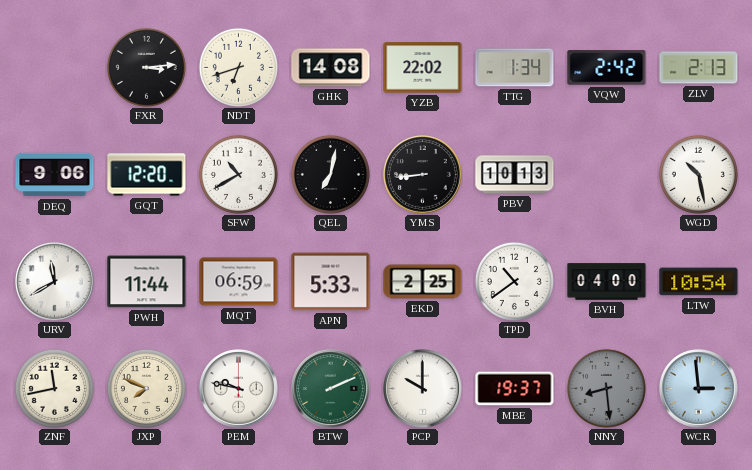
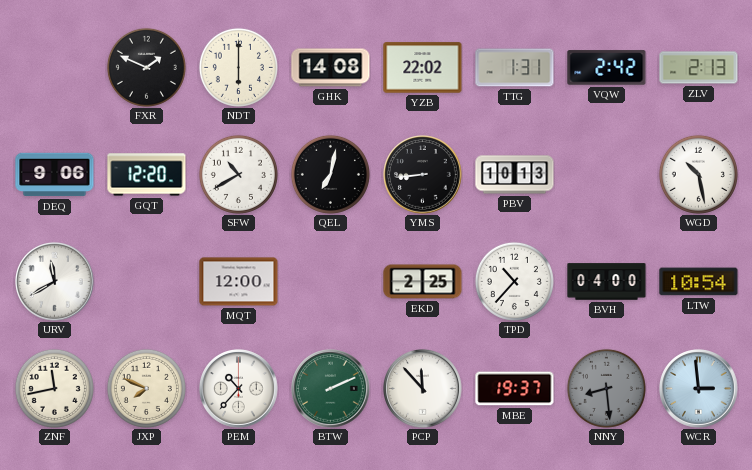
FXR: 3:14 -> 1:49
NDT: 6:42 -> 6:00
TTG: 1:34 -> 1:31
PWH: 11:44 -> none
MQT: 06:59 -> 12:00
APN: 5:33 -> none
TPD: 10:39 -> 10:37
PEM: 9:47 -> 10:37
PCP: 10:00 -> 11:53
